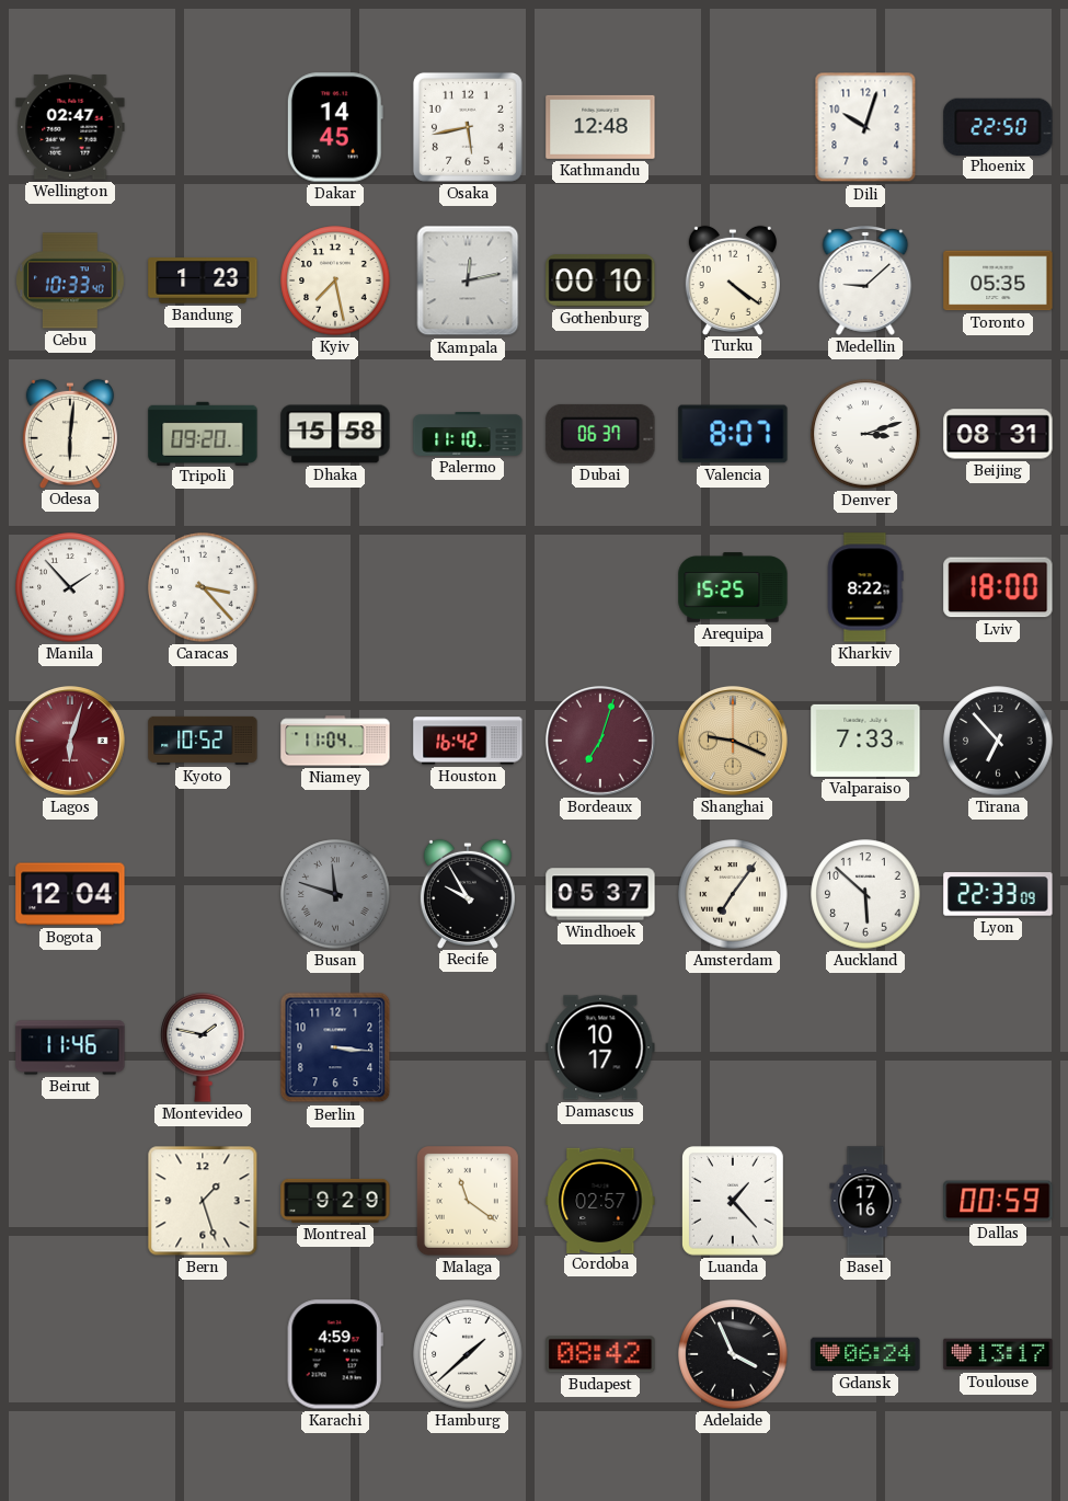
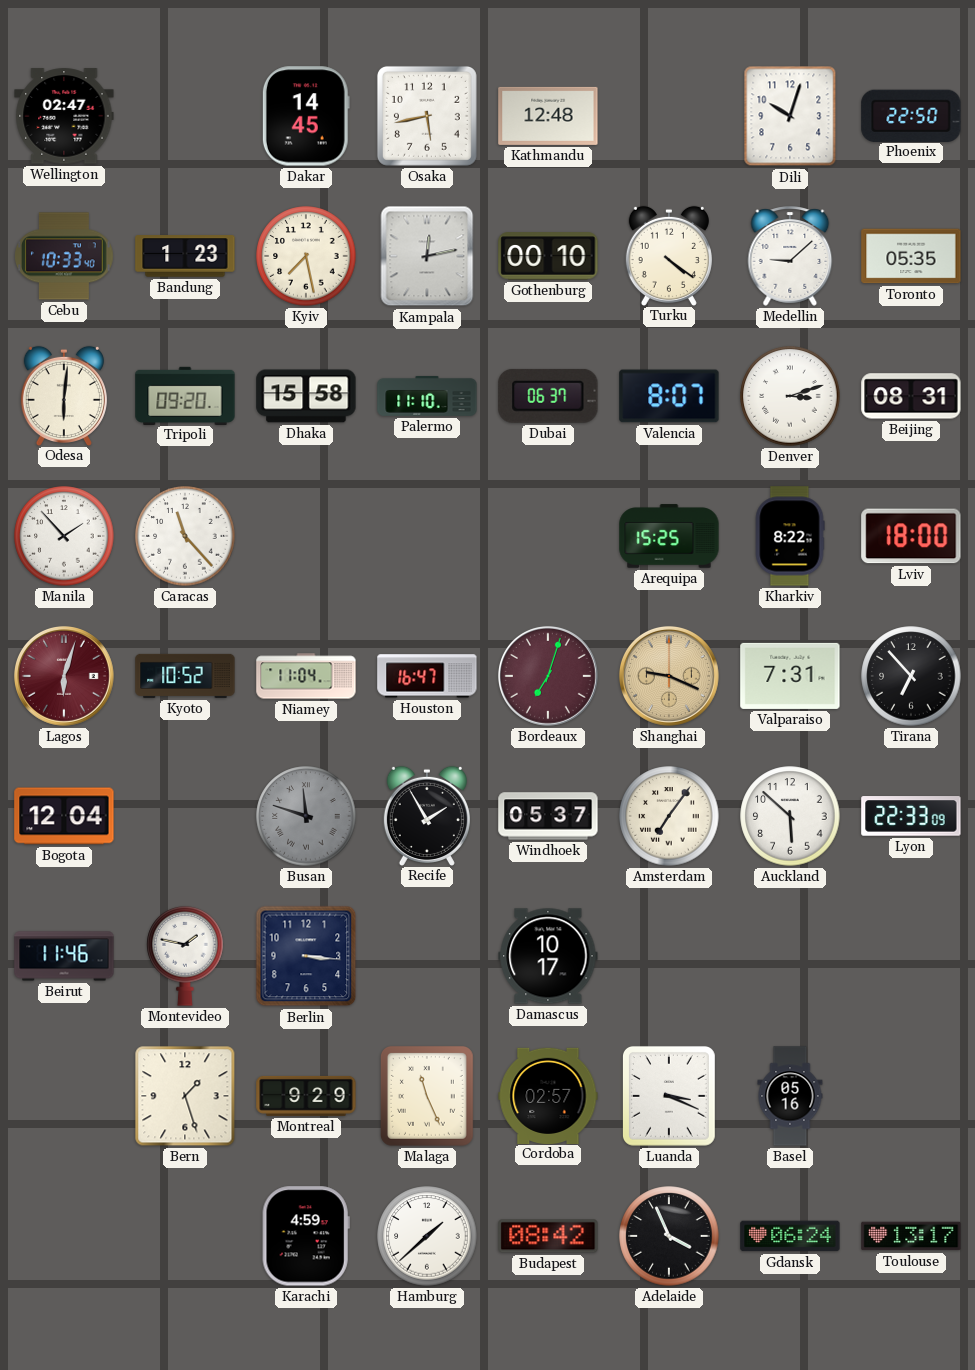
Caracas: 3:23 -> 11:23
Houston: 16:42 -> 16:47
Valparaiso: 7:33 -> 7:31
Recife: 9:55 -> 1:55
Malaga: 11:21 -> 11:26
Luanda: 1:23 -> 3:19
Basel: 17:16 -> 05:16
Dallas: 00:59 -> none
